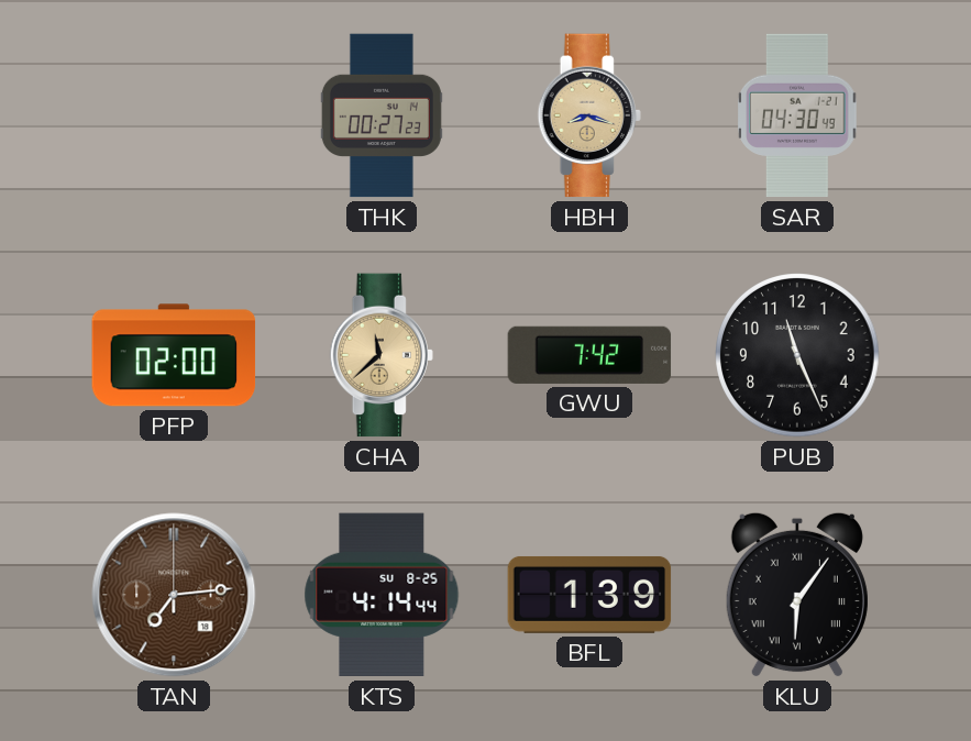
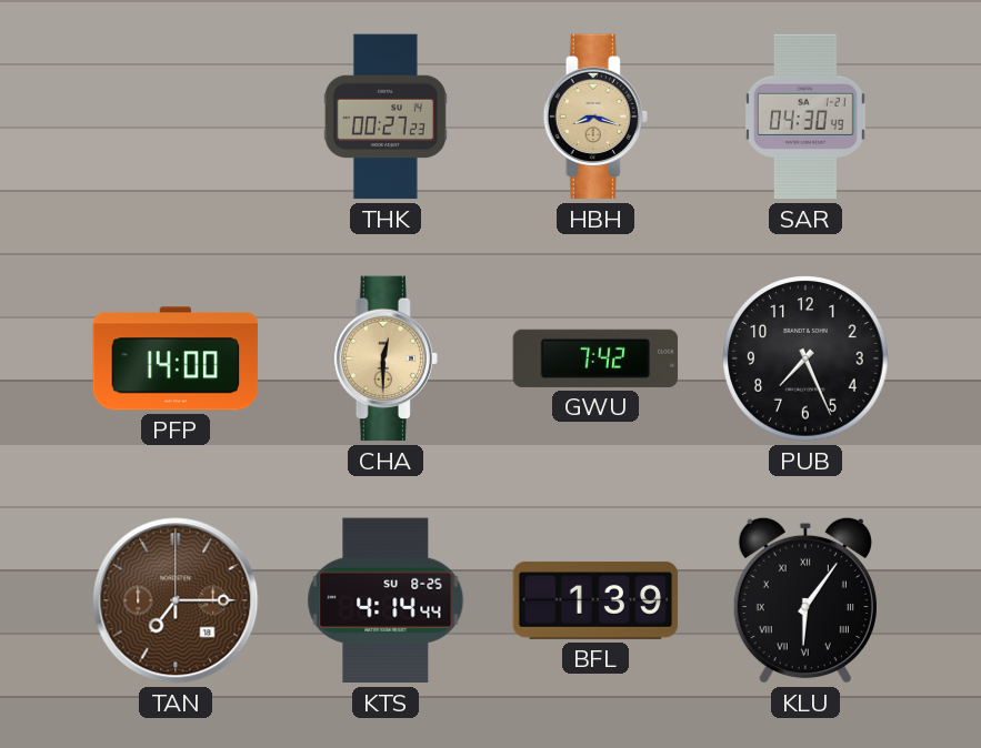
PFP: 02:00 -> 14:00
CHA: 11:38 -> 12:30
PUB: 11:26 -> 7:26
TAN: 7:14 -> 7:15
